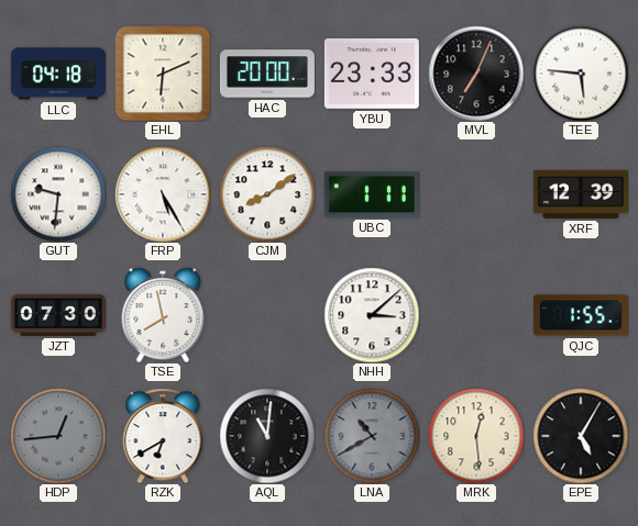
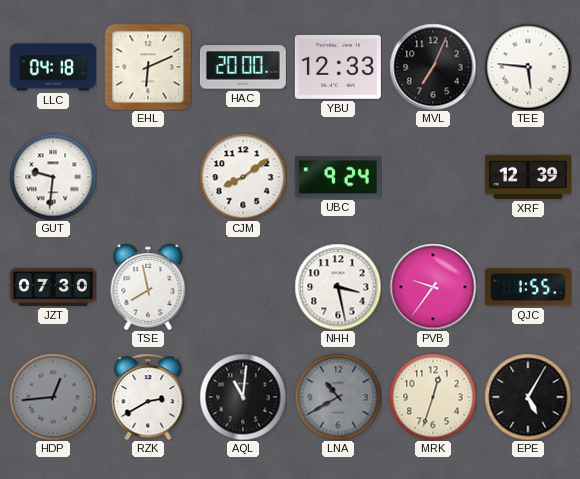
YBU: 23:33 -> 12:33
FRP: 5:25 -> none
UBC: 1:11 -> 9:24
NHH: 3:08 -> 3:28
PVB: none -> 9:36
RZK: 6:40 -> 2:40
MRK: 12:29 -> 12:33
